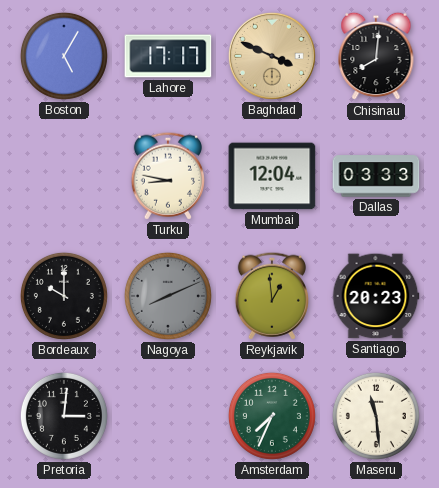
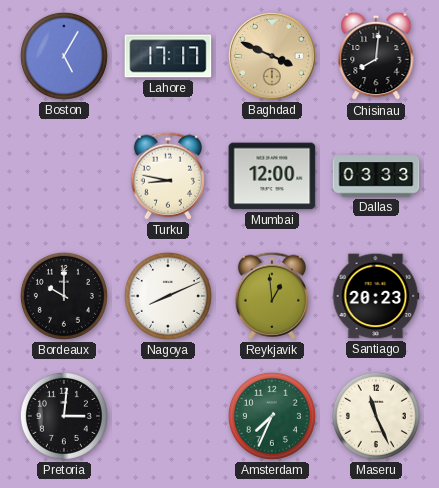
Mumbai: 12:04 -> 12:00
Nagoya dial: grey -> white
Maseru: 11:29 -> 11:26
